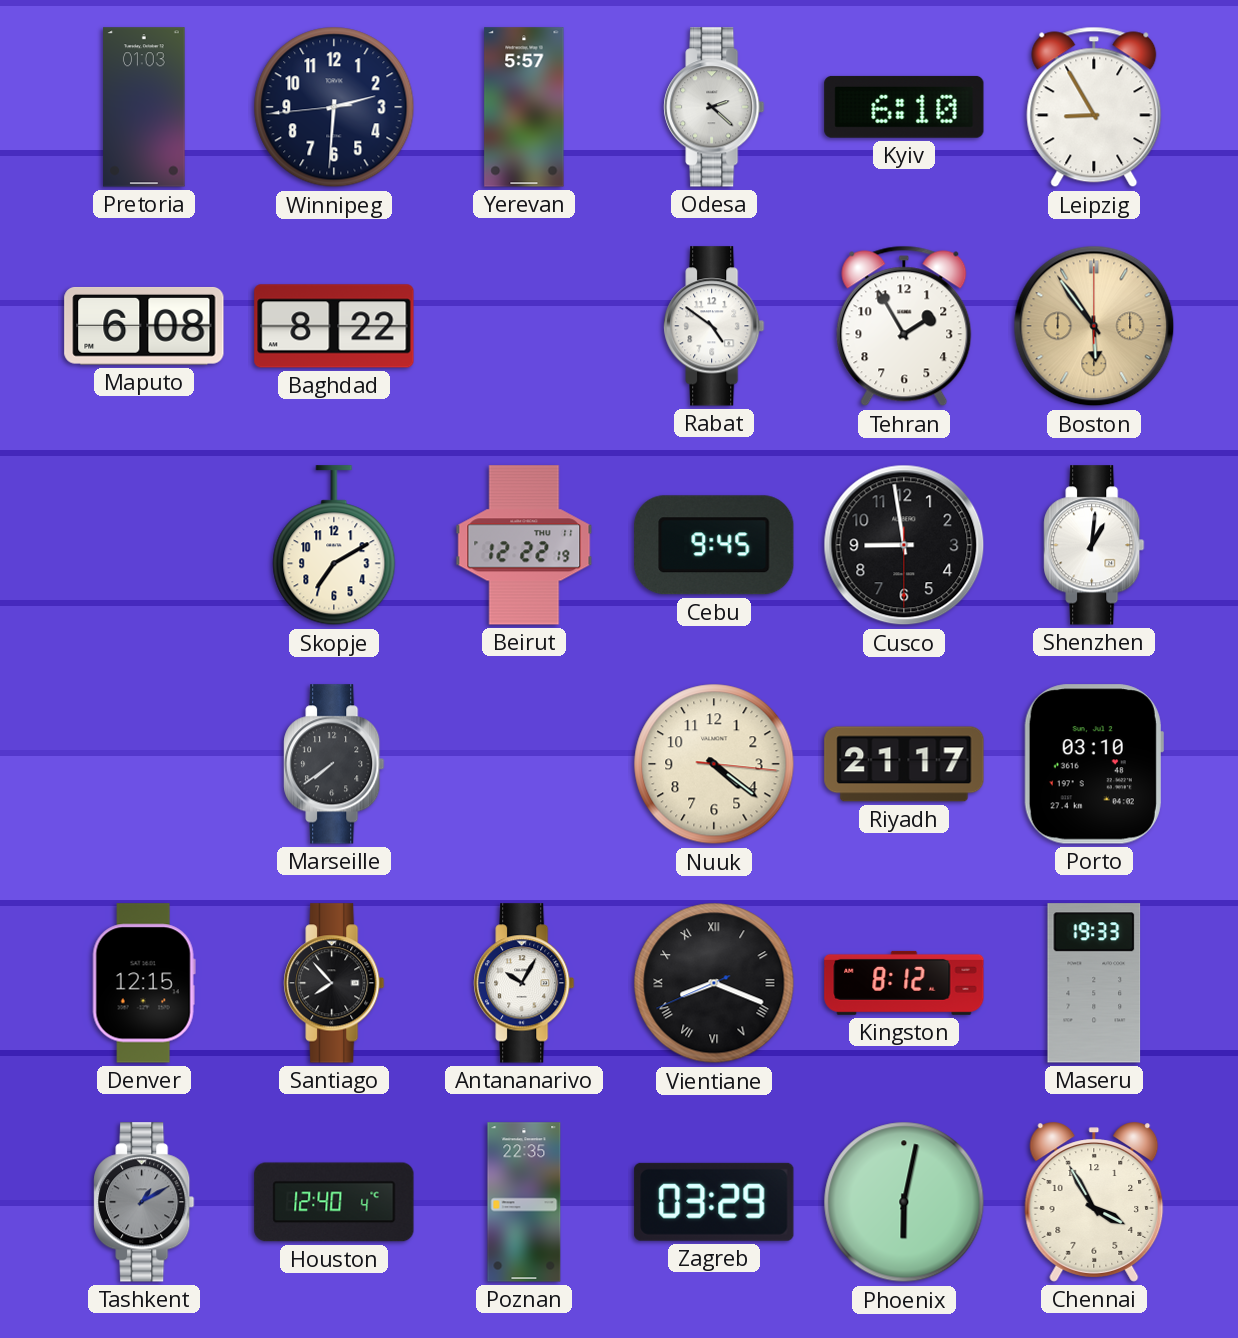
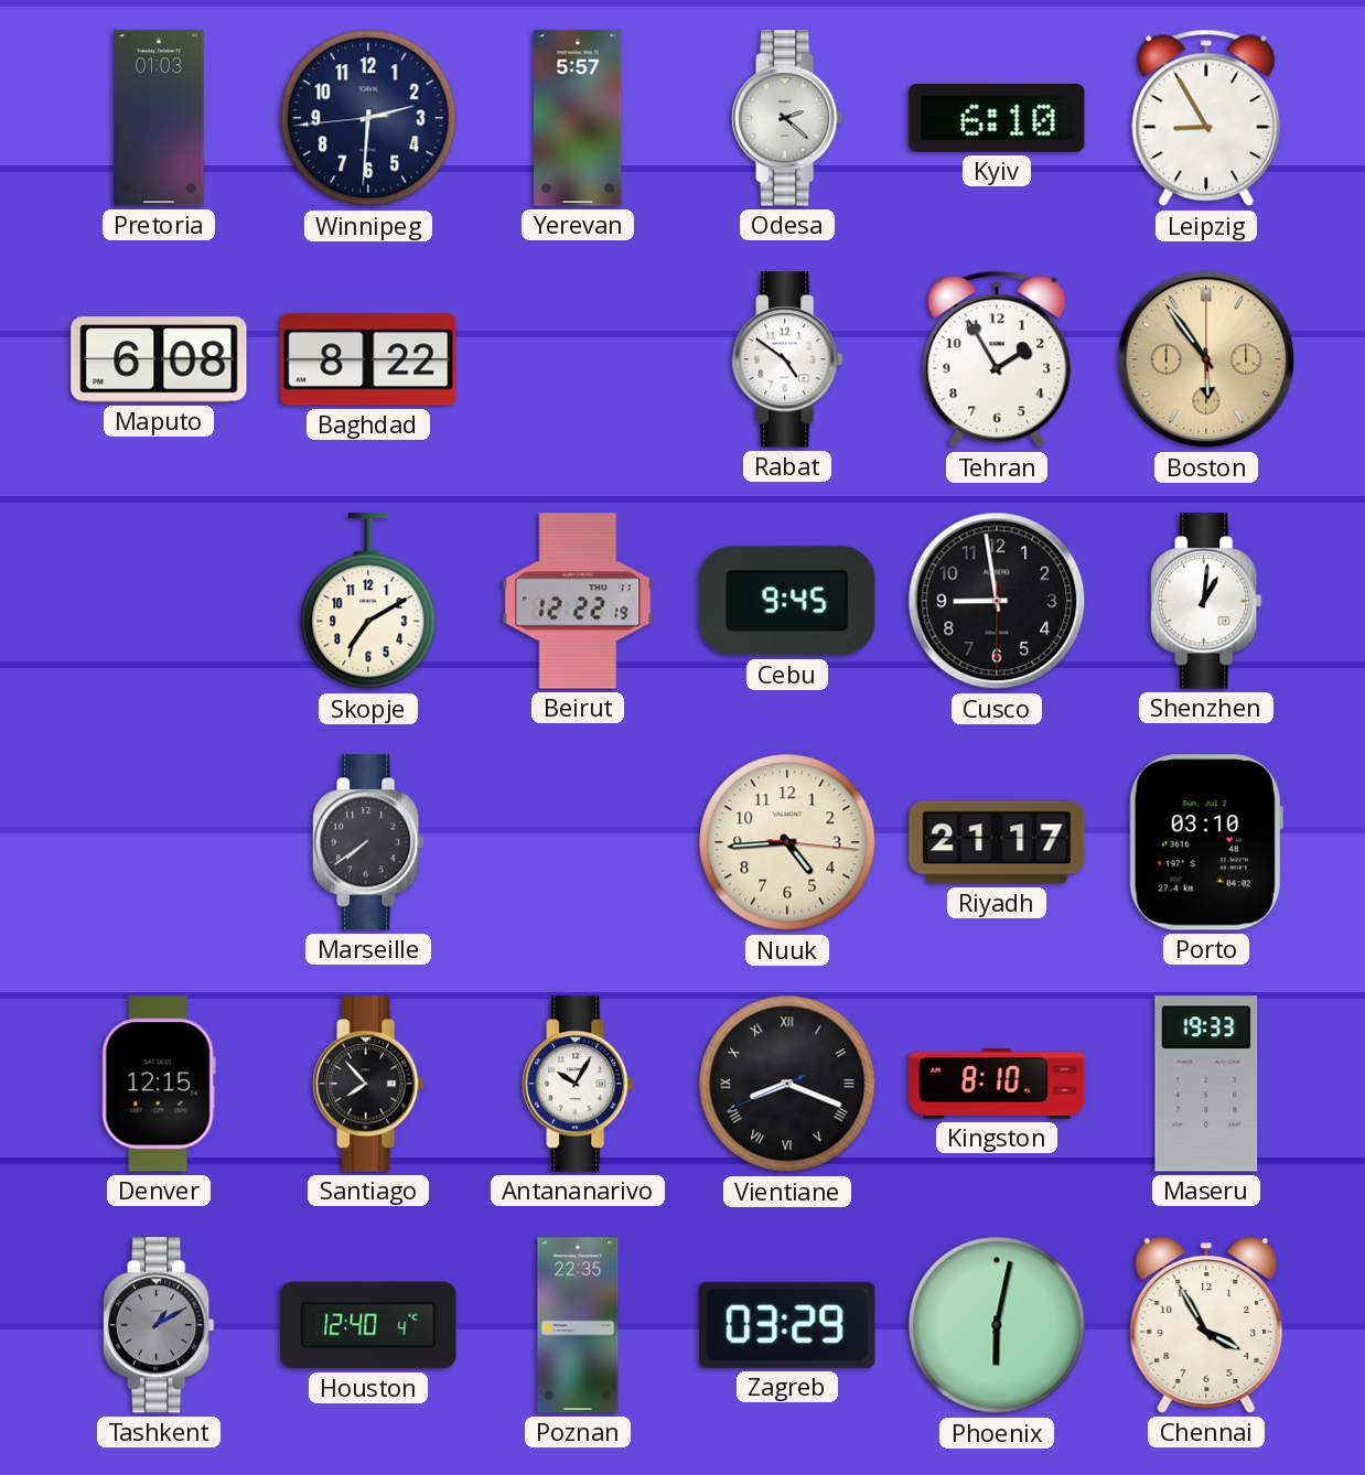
Nuuk: 4:21 -> 4:44
Kingston: 8:12 -> 8:10
